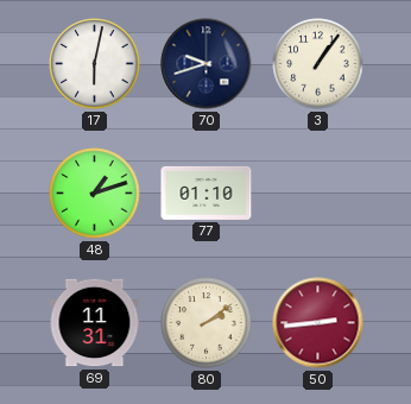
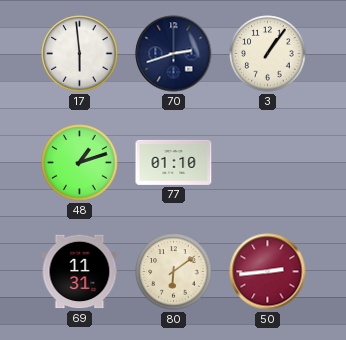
17: 6:02 -> 5:59
70: 9:42 -> 2:42
80: 2:09 -> 6:09
